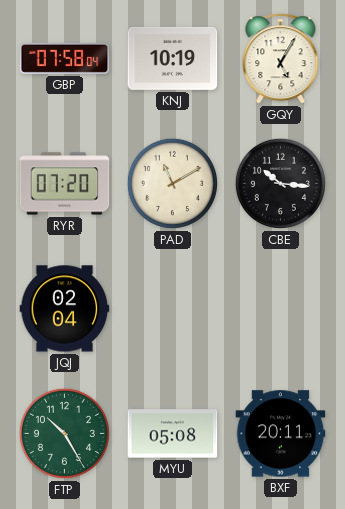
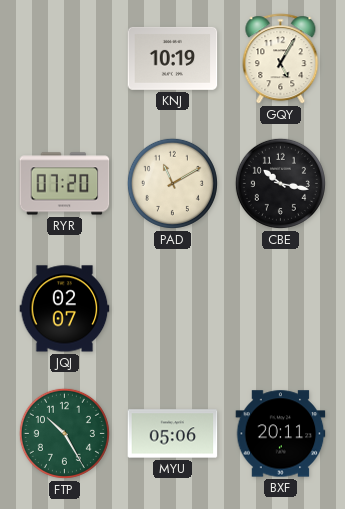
GBP: 07:58 -> none
CBE: 10:16 -> 10:17
JQJ: 02:04 -> 02:07
MYU: 05:08 -> 05:06
